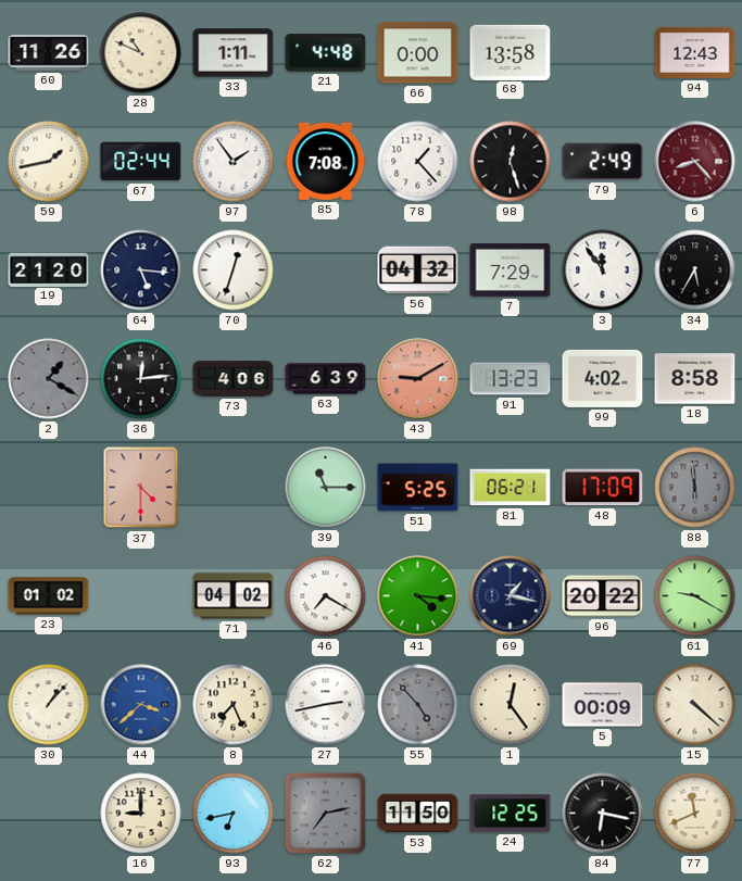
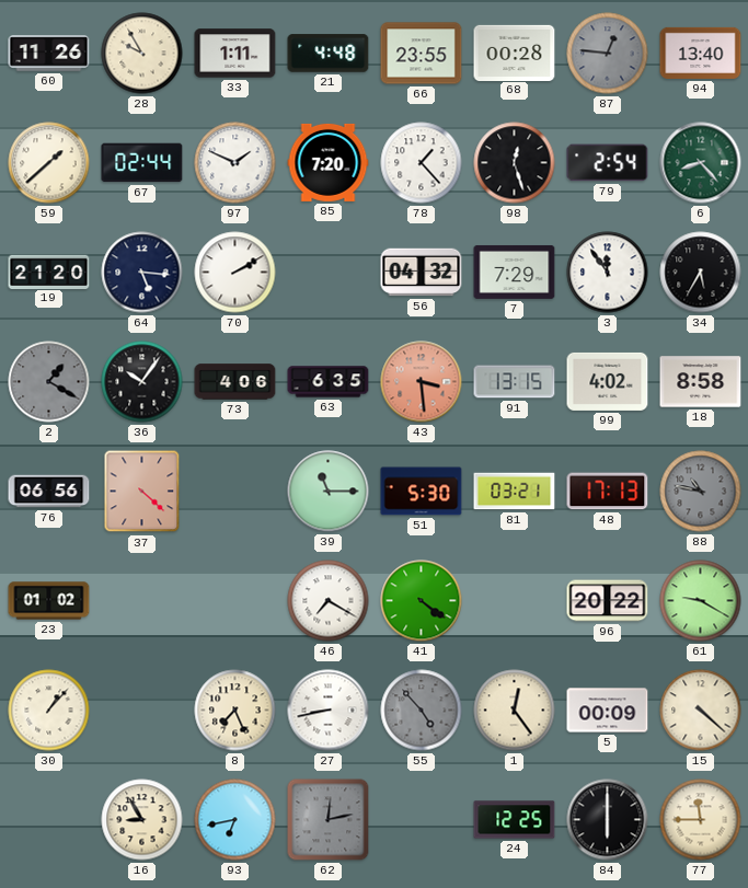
28: 10:49 -> 9:55
66: 0:00 -> 23:55
68: 13:58 -> 00:28
87: none -> 12:46
94: 12:43 -> 13:40
59: 1:43 -> 1:38
97: 1:54 -> 1:49
85: 7:08 -> 7:20
79: 2:49 -> 2:54
6 dial: burgundy -> green
70: 12:33 -> 2:10
36: 12:14 -> 10:06
63: 6:39 -> 6:35
43: 9:10 -> 3:29
91: 13:23 -> 13:15
76: none -> 06:56
37: 4:30 -> 4:22
51: 5:25 -> 5:30
81: 06:21 -> 03:21
48: 17:09 -> 17:13
88: 5:59 -> 10:47
71: 04:02 -> none
41: 4:16 -> 4:21
69: 1:17 -> none
44: 3:38 -> none
27: 2:43 -> 8:43
16: 9:00 -> 8:55
62: 7:13 -> 12:13
53: 11:50 -> none
84: 6:17 -> 6:00
77: 11:41 -> 11:45
